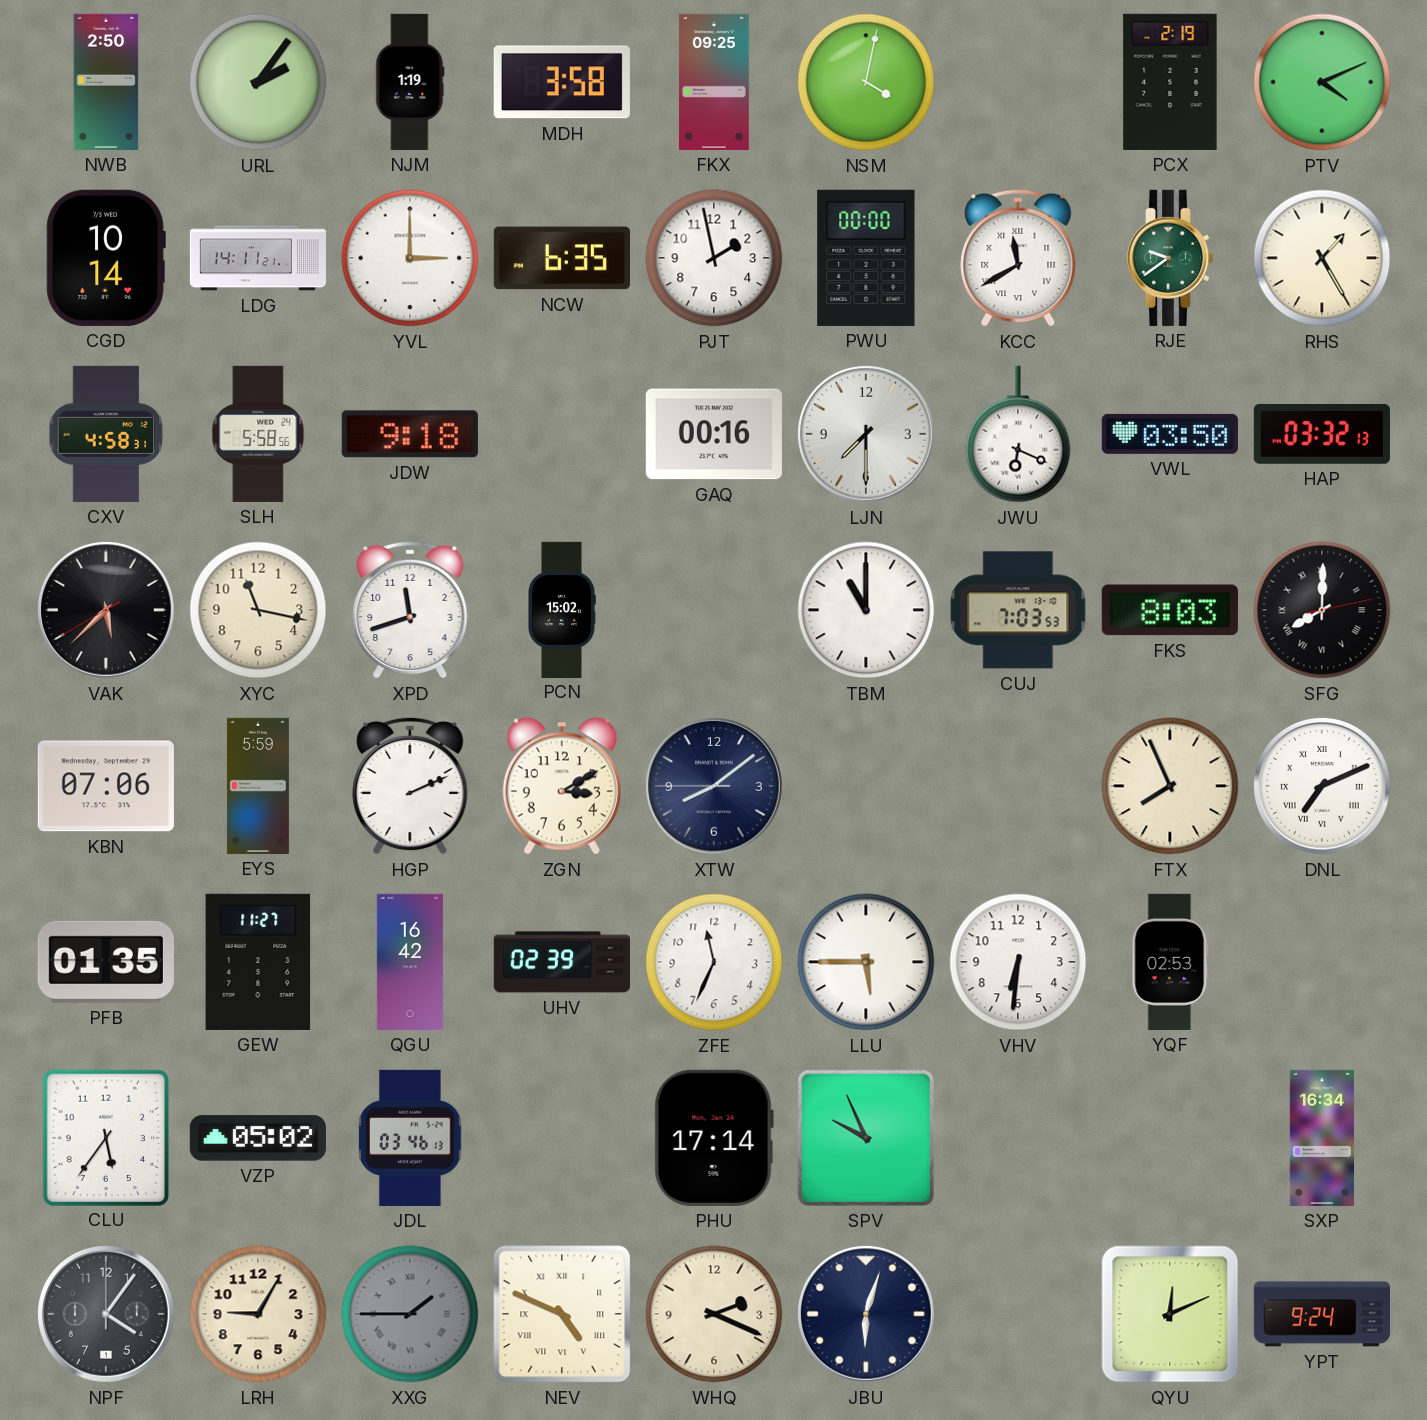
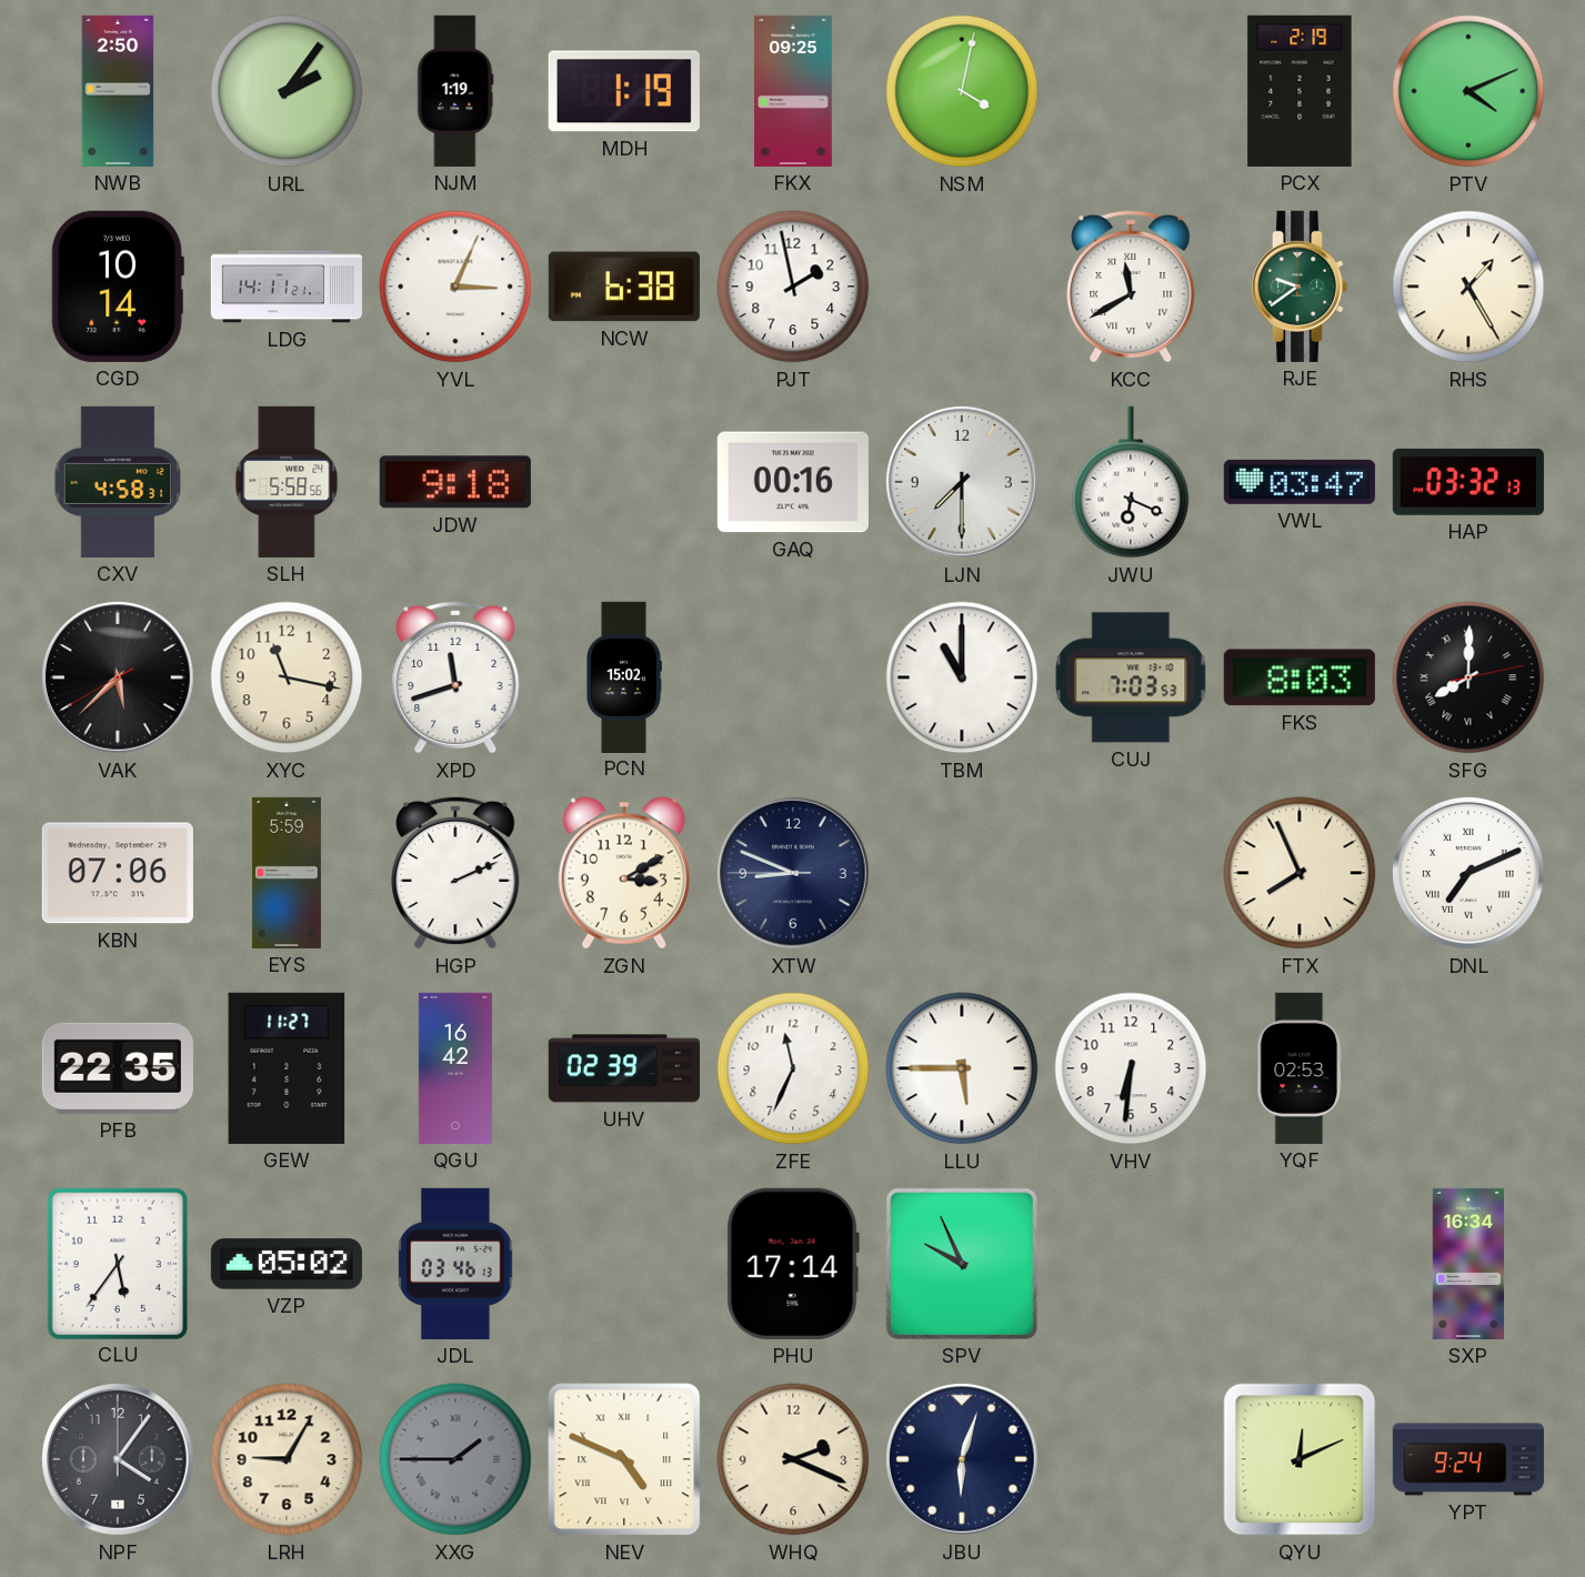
MDH: 3:58 -> 1:19
YVL: 3:00 -> 3:04
NCW: 6:35 -> 6:38
PWU: 00:00 -> none
VWL: 03:50 -> 03:47
XTW: 8:08 -> 8:48
PFB: 01:35 -> 22:35
